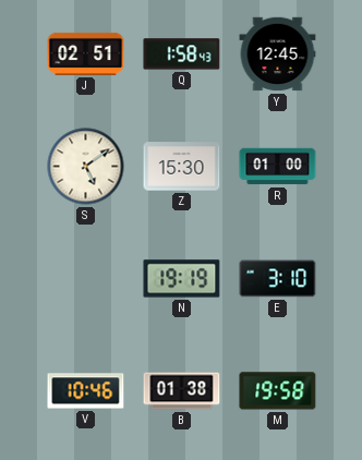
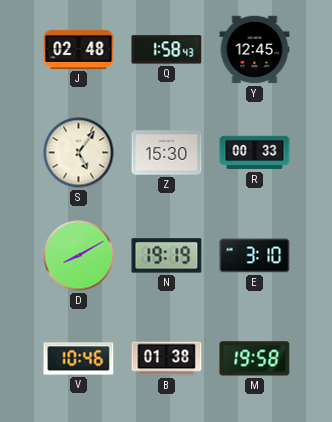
J: 02:51 -> 02:48
S: 5:09 -> 5:06
R: 01:00 -> 00:33
D: none -> 8:10
